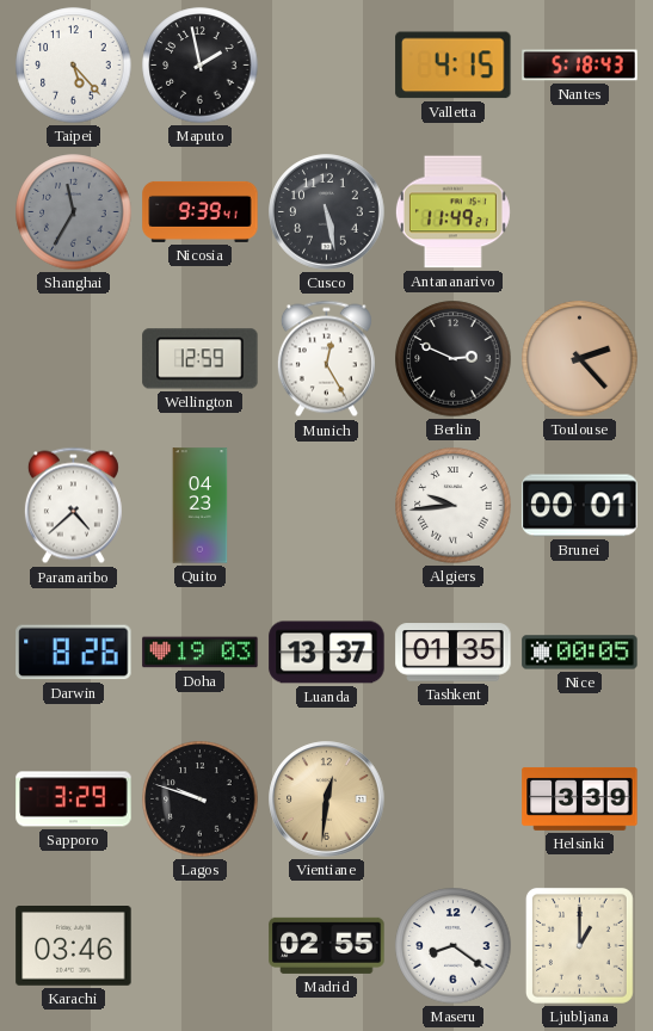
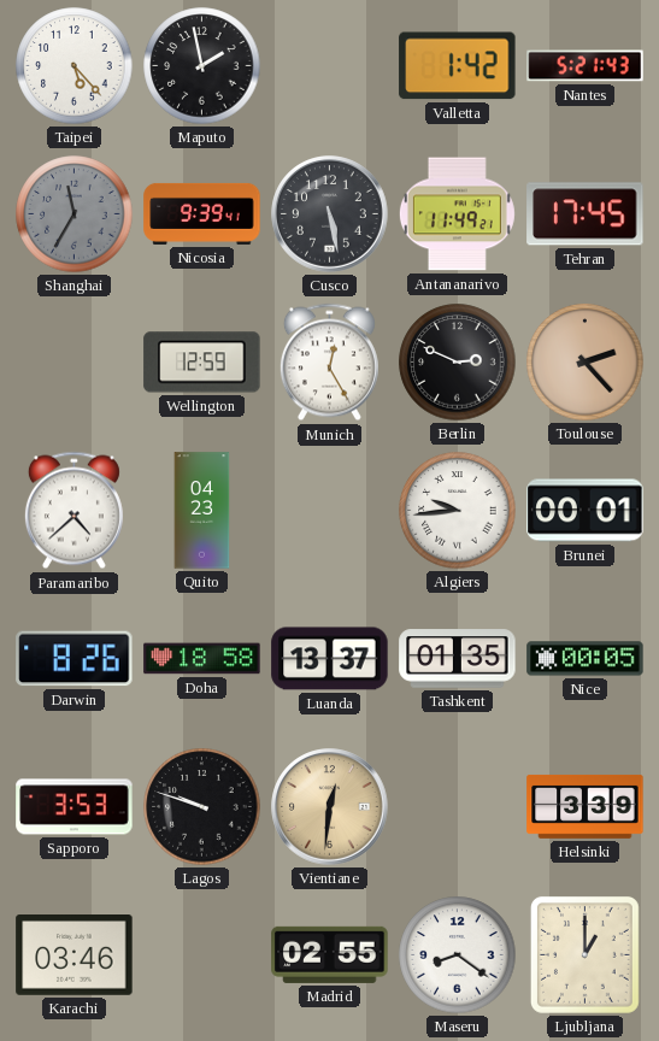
Valletta: 4:15 -> 1:42
Nantes: 5:18 -> 5:21
Tehran: none -> 17:45
Doha: 19:03 -> 18:58
Sapporo: 3:29 -> 3:53
